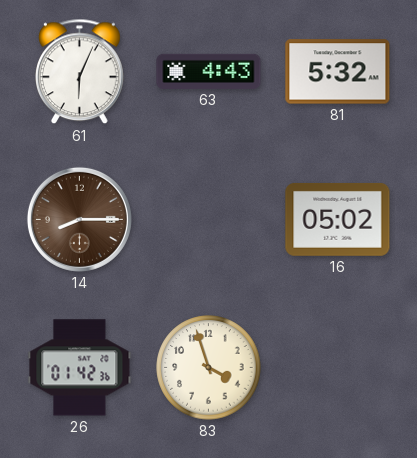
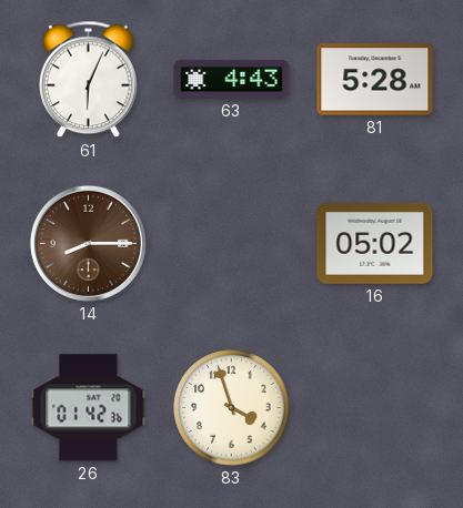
81: 5:32 -> 5:28
